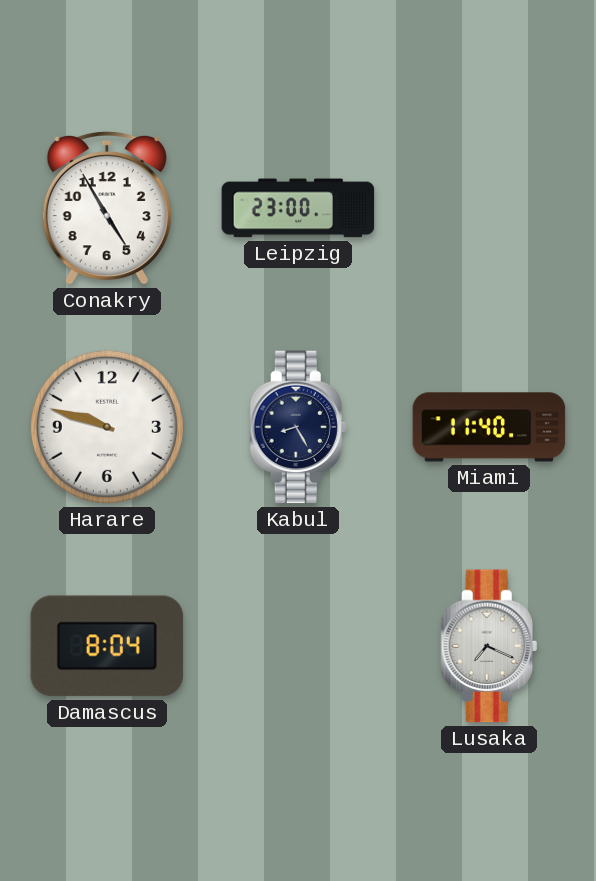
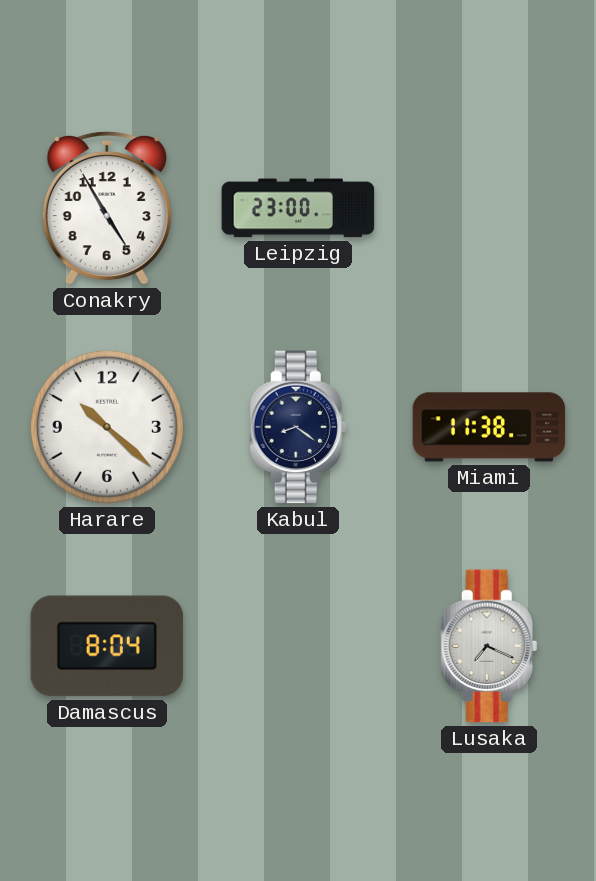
Harare: 9:48 -> 10:22
Kabul: 8:25 -> 8:21
Miami: 11:40 -> 11:38
